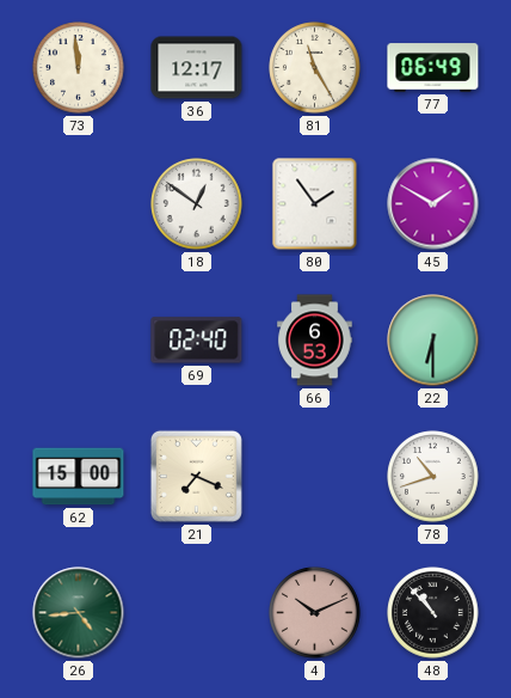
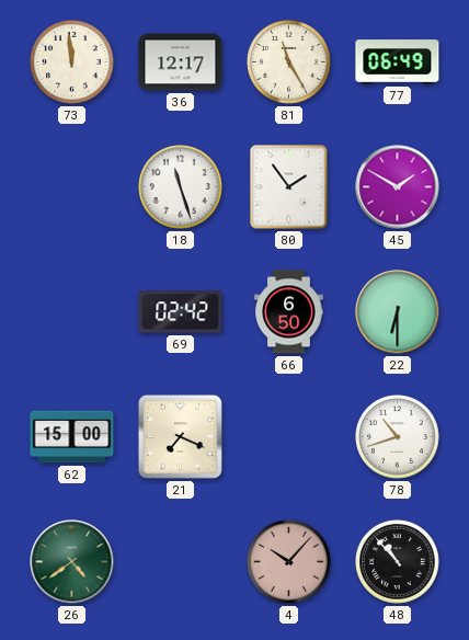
18: 12:51 -> 11:27
69: 02:40 -> 02:42
66: 6:53 -> 6:50
26: 4:44 -> 4:39
4: 10:11 -> 10:07
